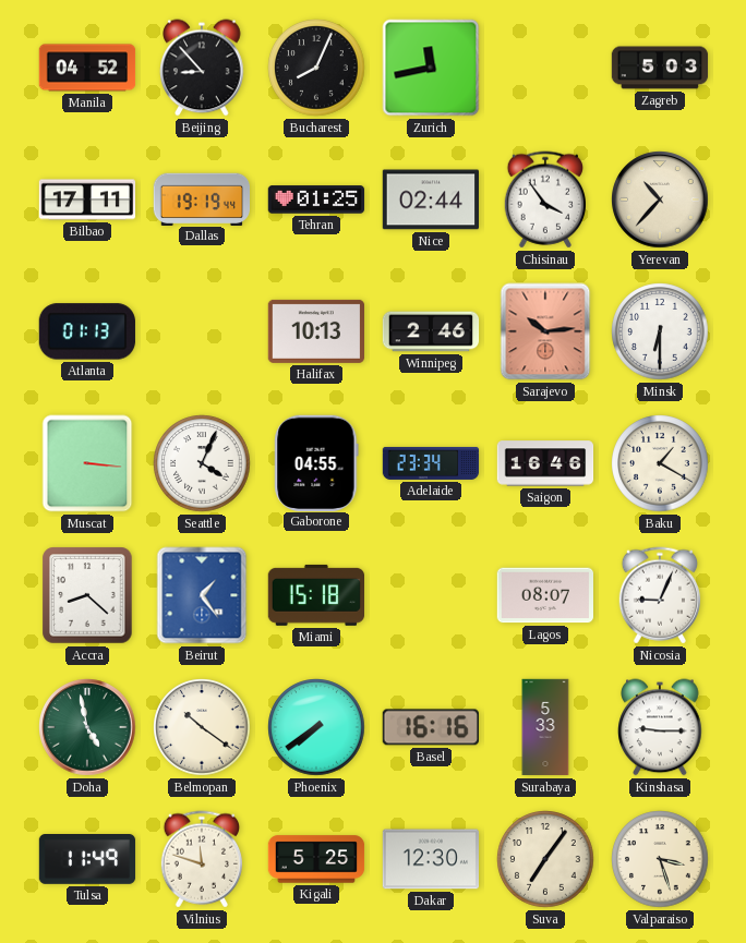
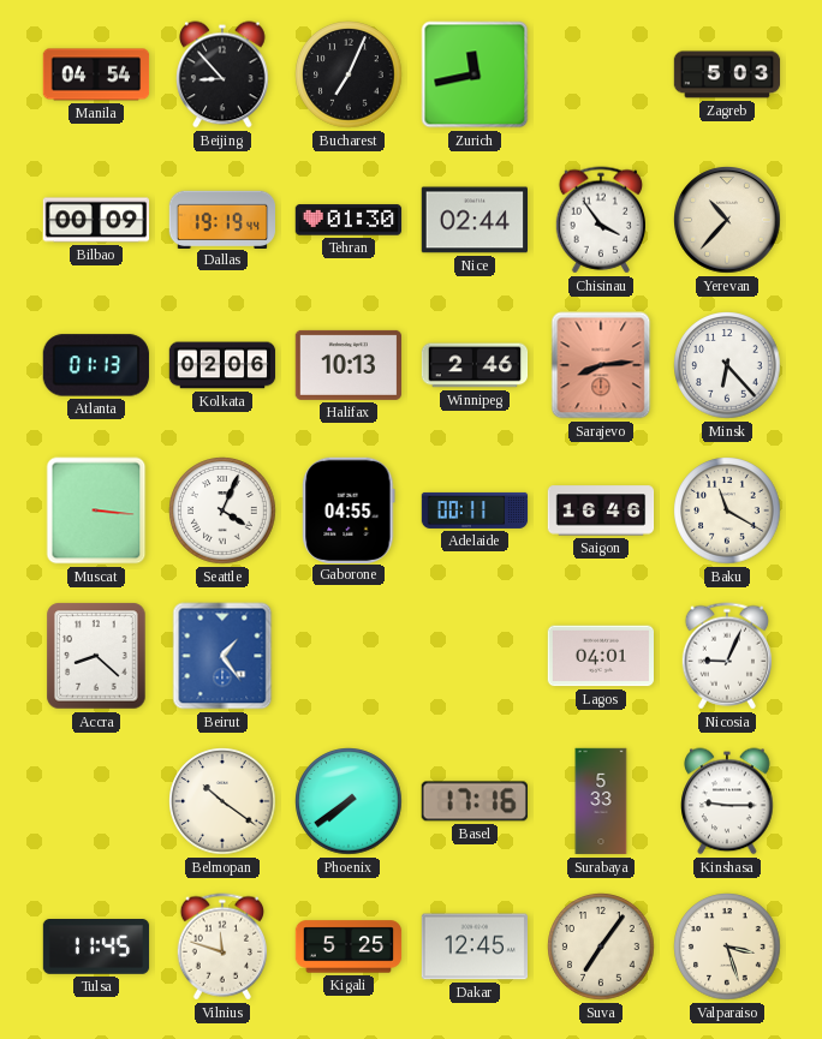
Manila: 04:52 -> 04:54
Bucharest: 8:04 -> 7:04
Bilbao: 17:11 -> 00:09
Tehran: 01:25 -> 01:30
Kolkata: none -> 02:06
Sarajevo: 10:14 -> 8:14
Minsk: 6:30 -> 6:23
Adelaide: 23:34 -> 00:11
Baku: 1:20 -> 11:20
Miami: 15:18 -> none
Lagos: 08:07 -> 04:01
Doha: 4:58 -> none
Basel: 16:16 -> 17:16
Tulsa: 11:49 -> 11:45
Dakar: 12:30 -> 12:45
